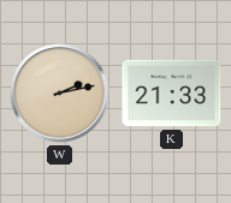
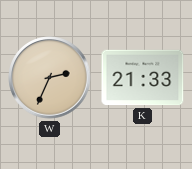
W: 2:13 -> 2:34
